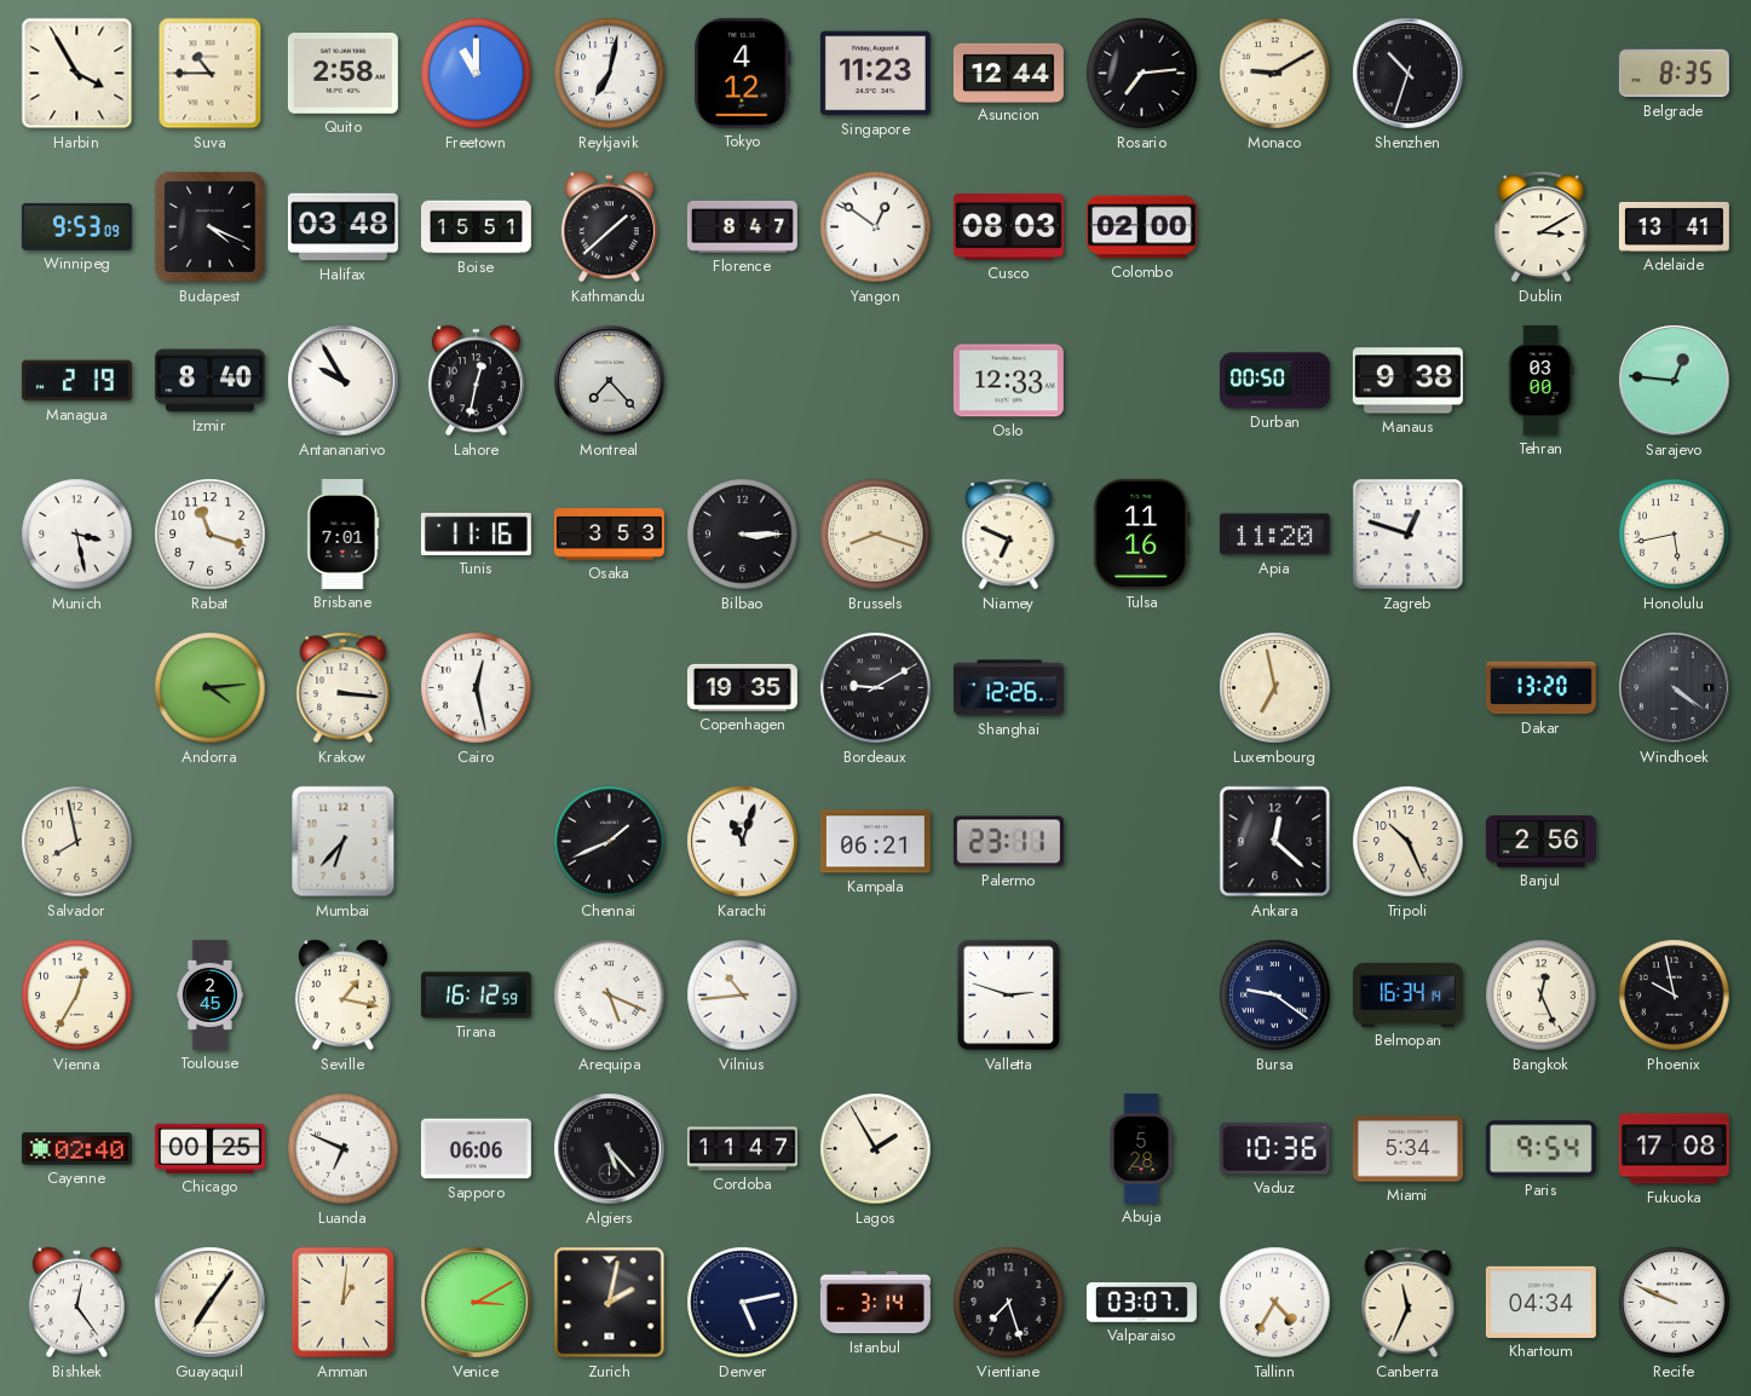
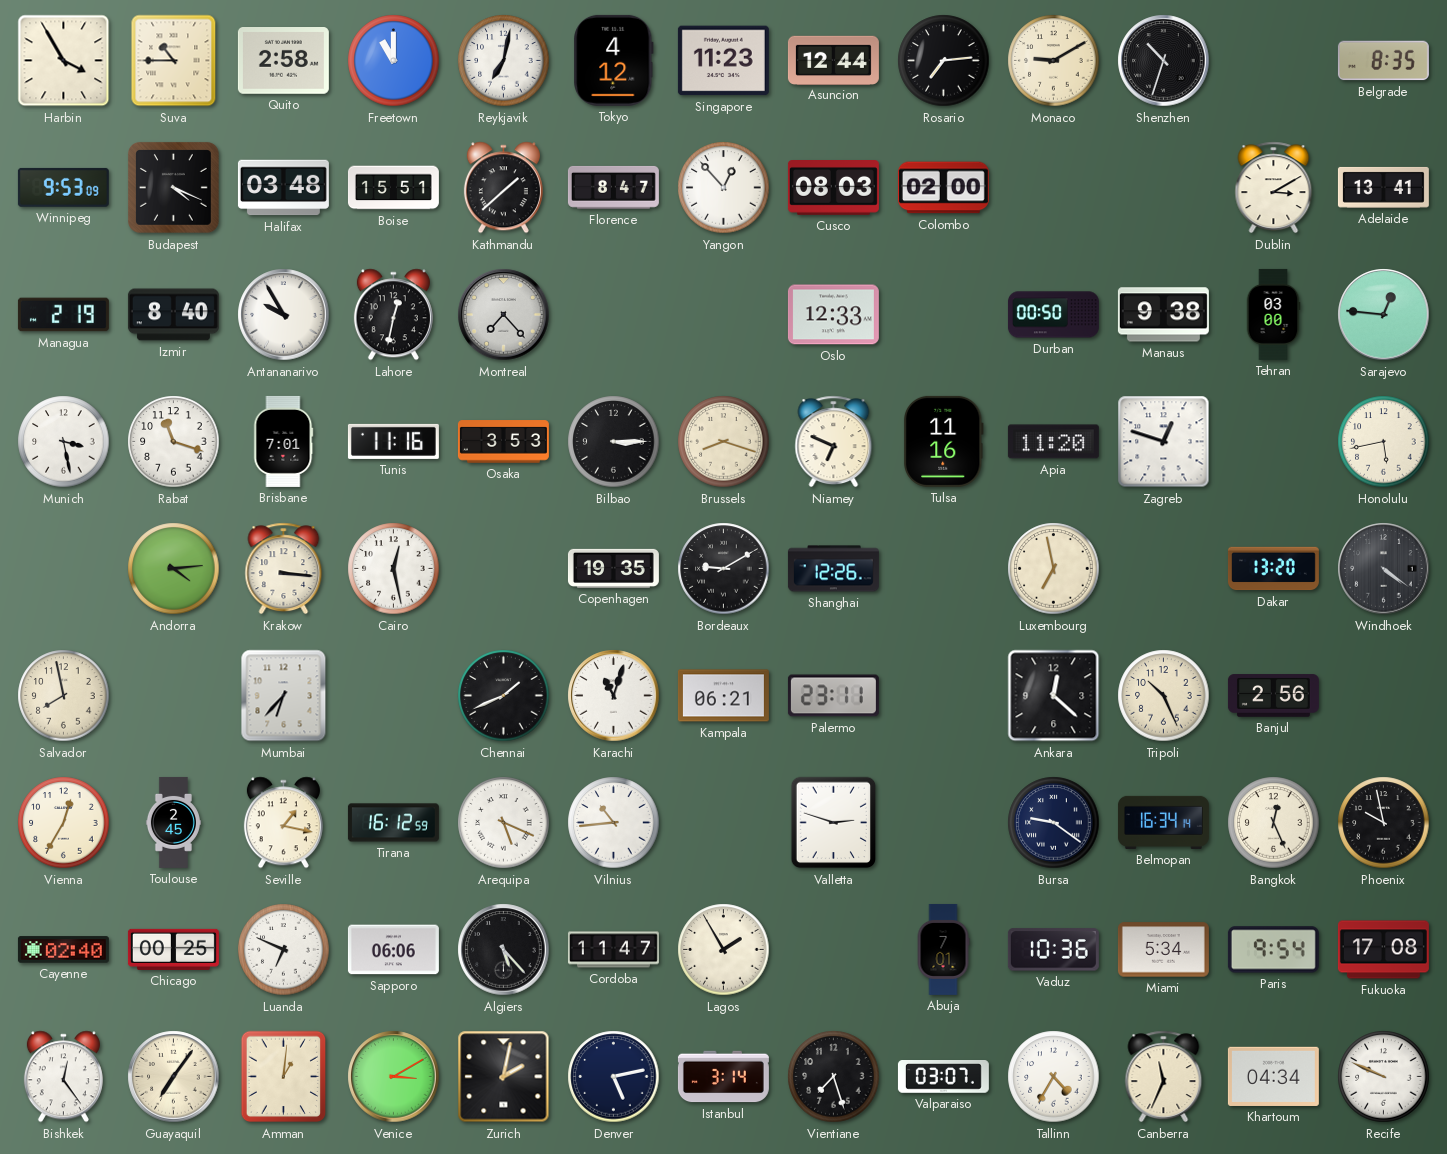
Yangon: 12:51 -> 12:53
Abuja: 5:28 -> 7:01
